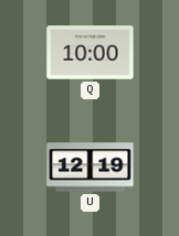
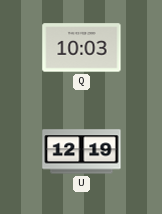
Q: 10:00 -> 10:03
